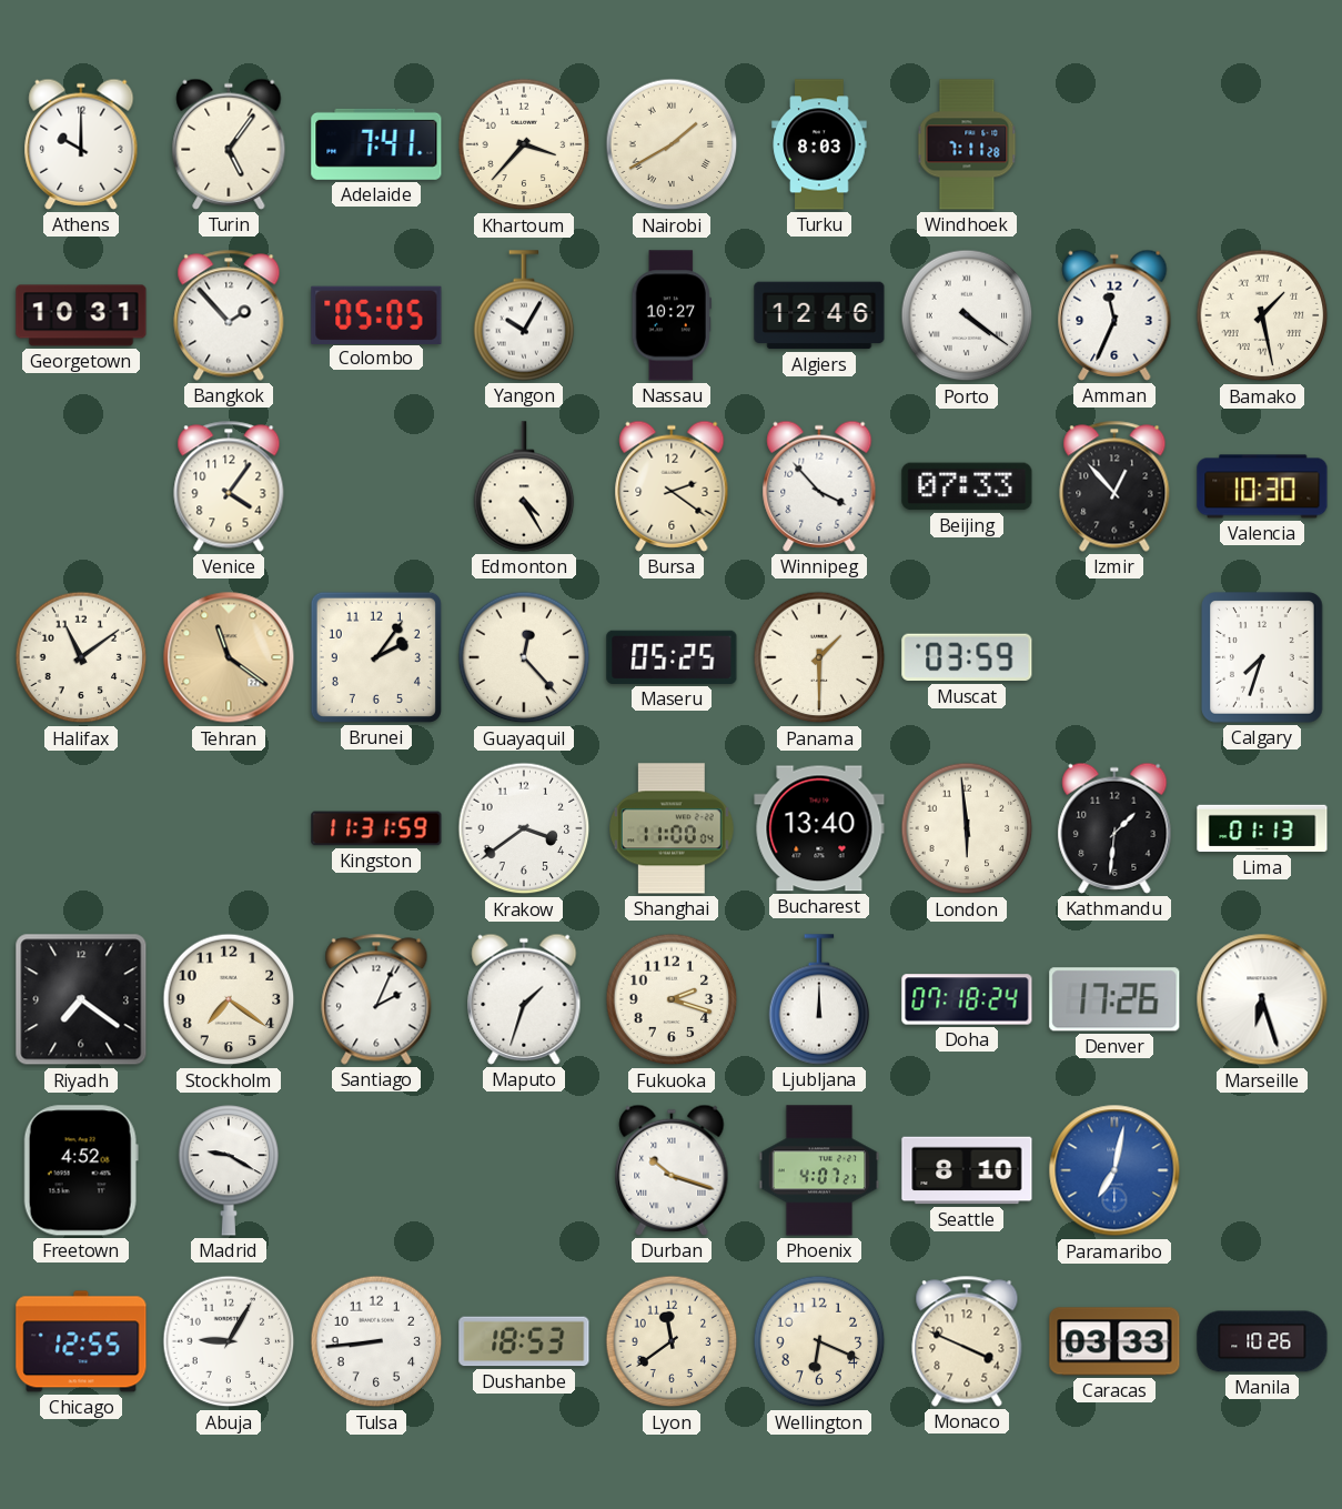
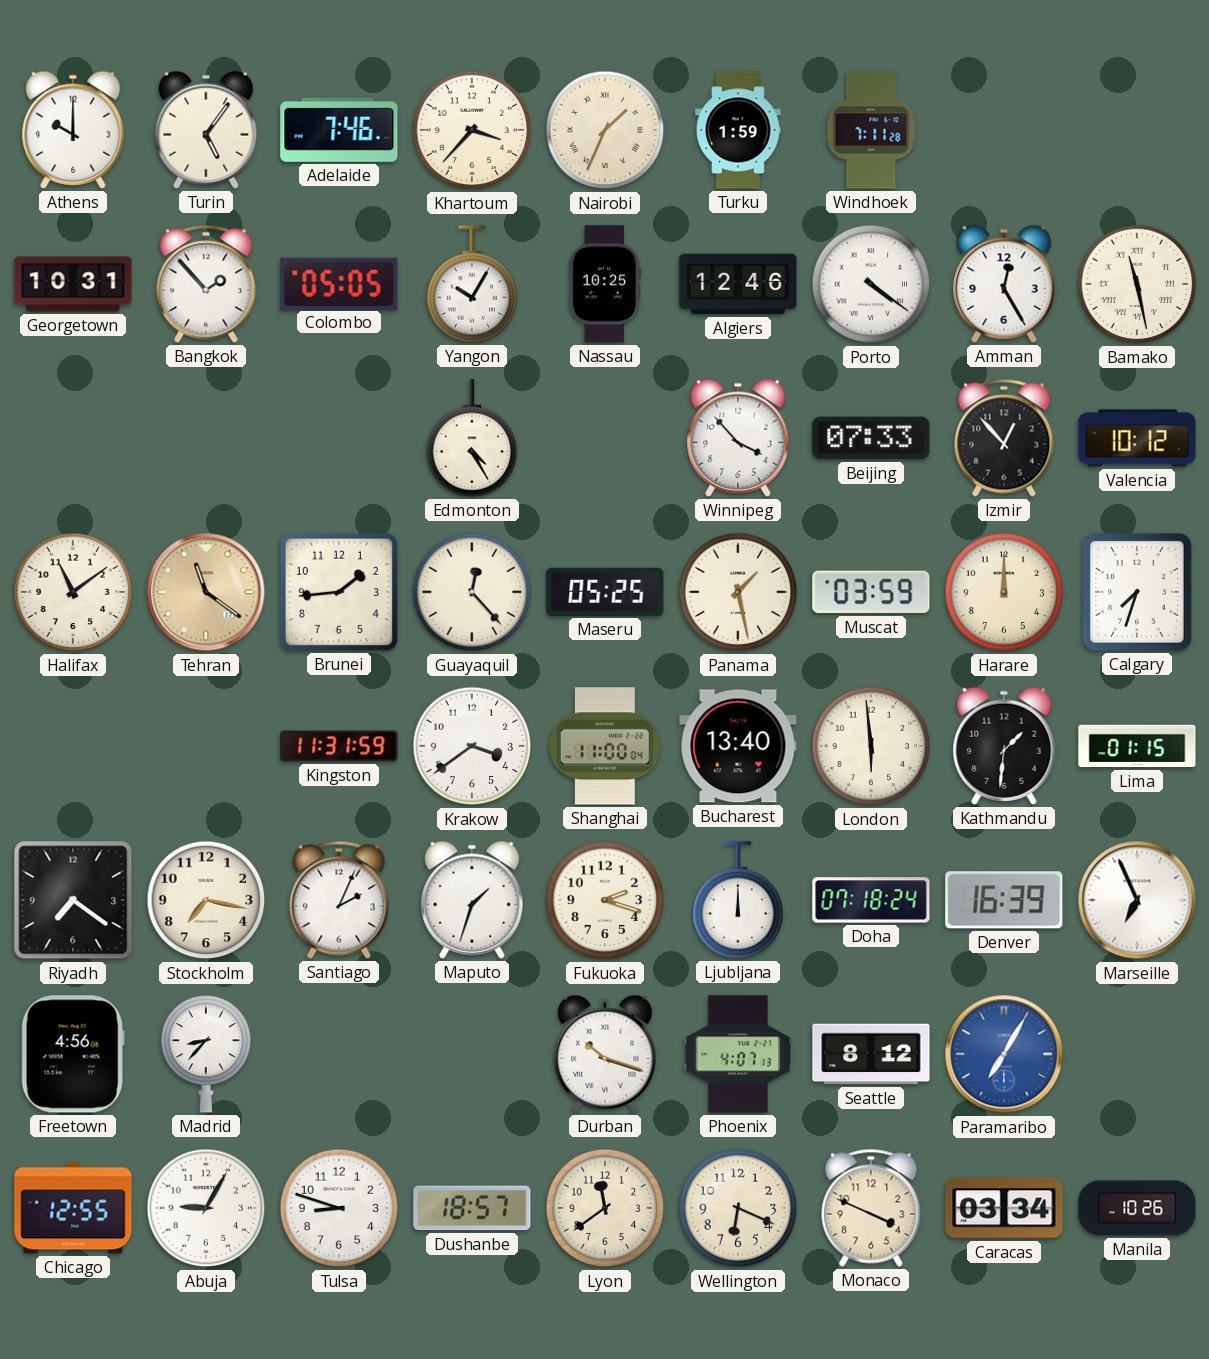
Adelaide: 7:41 -> 7:46
Nairobi: 1:40 -> 1:34
Turku: 8:03 -> 1:59
Nassau: 10:27 -> 10:25
Amman: 11:34 -> 12:25
Bamako: 1:28 -> 11:28
Venice: 4:06 -> none
Bursa: 2:21 -> none
Valencia: 10:30 -> 10:12
Brunei: 2:06 -> 1:44
Panama: 1:30 -> 1:28
Harare: none -> 12:00
Lima: 01:13 -> 01:15
Stockholm: 7:21 -> 7:17
Denver: 17:26 -> 16:39
Marseille: 6:27 -> 6:56
Freetown: 4:52 -> 4:56
Madrid: 9:20 -> 8:37
Phoenix: 4:07:27 -> 4:07:13
Seattle: 8:10 -> 8:12
Paramaribo: 7:02 -> 7:05
Tulsa: 8:44 -> 8:48
Dushanbe: 18:53 -> 18:57
Caracas: 03:33 -> 03:34
